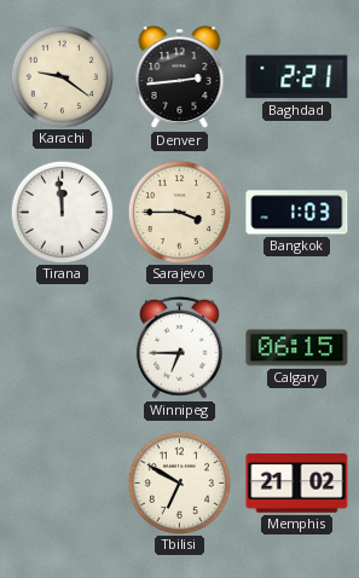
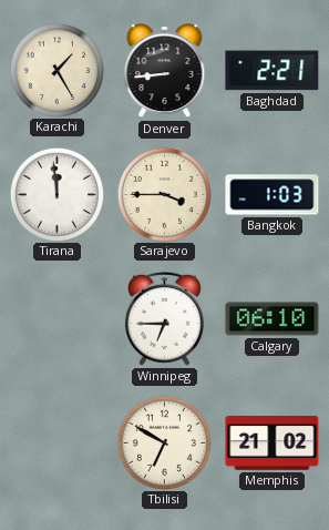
Karachi: 9:21 -> 1:25
Denver: 2:44 -> 8:44
Calgary: 06:15 -> 06:10
